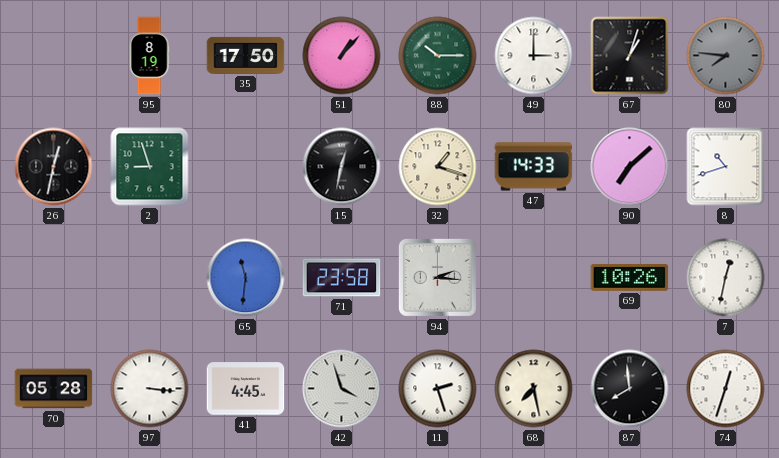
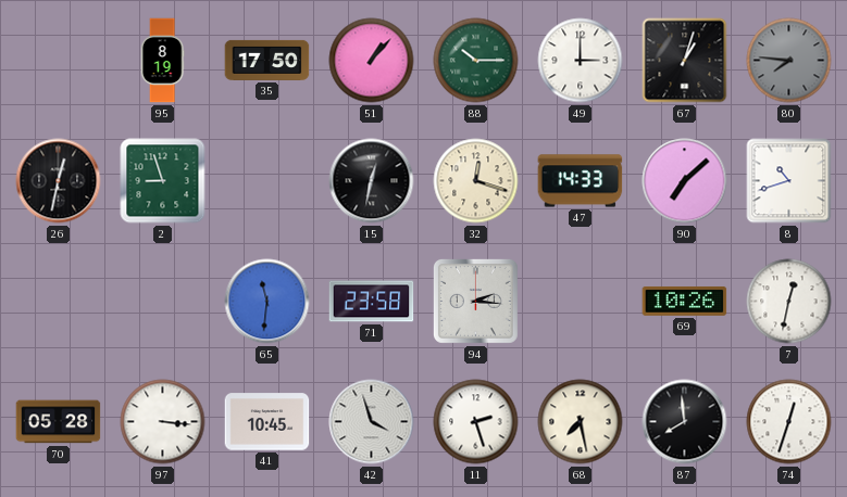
32: 1:18 -> 12:18
41: 4:45 -> 10:45
